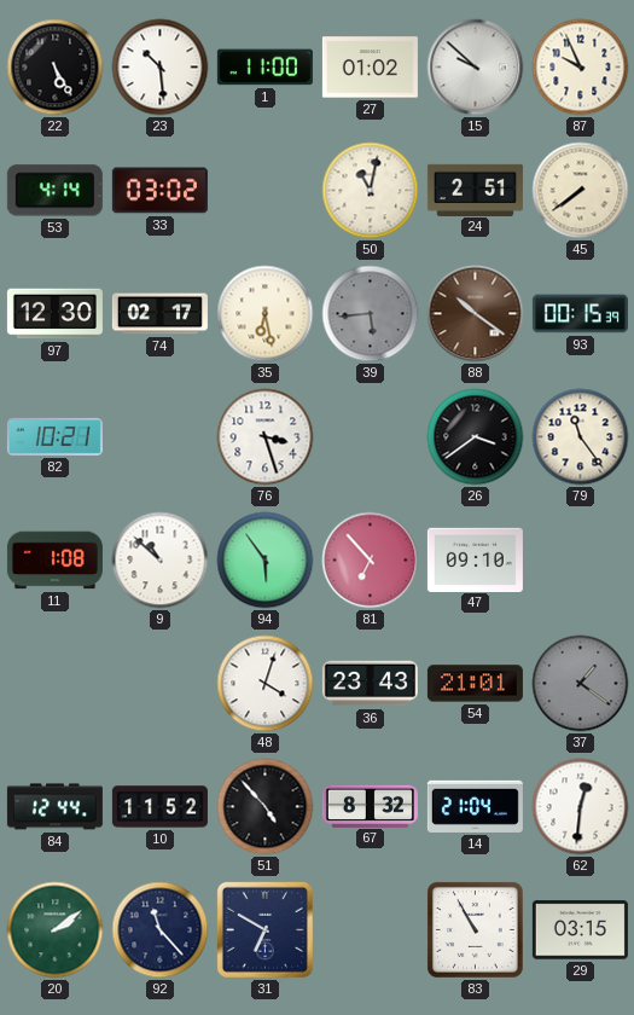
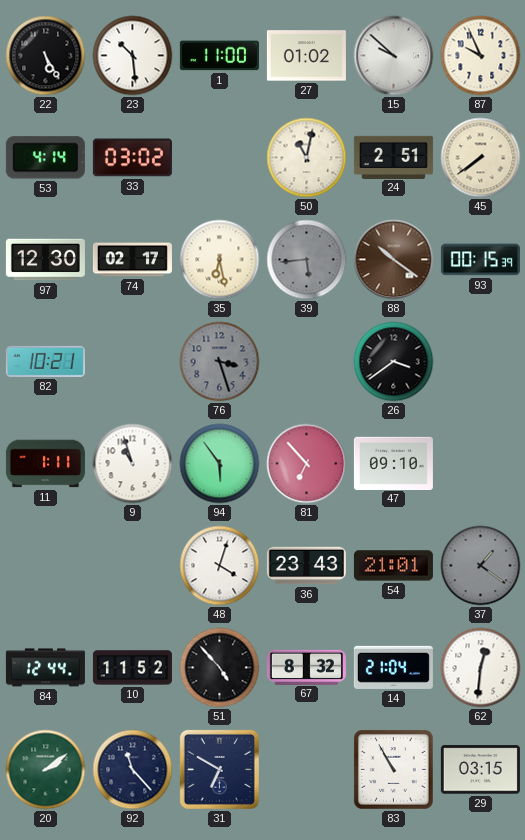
76 dial: white -> grey
79: 11:24 -> none
11: 1:08 -> 1:11
9: 10:52 -> 10:57
